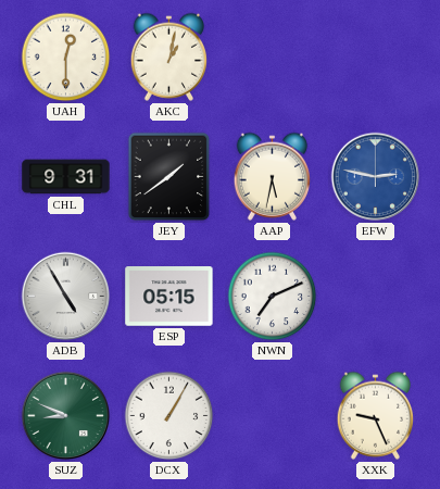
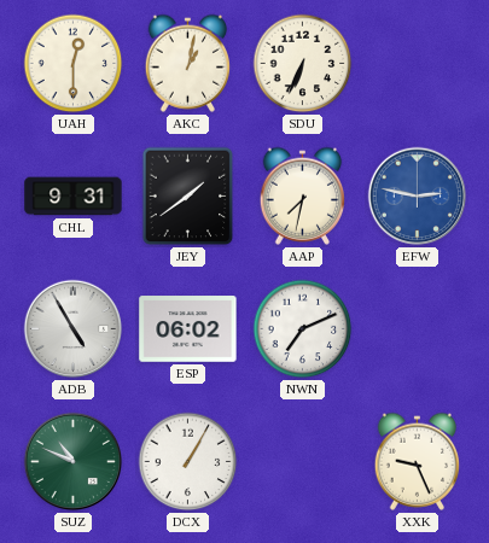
SDU: none -> 6:34
AAP: 5:32 -> 7:32
ESP: 05:15 -> 06:02
SUZ: 8:49 -> 10:49
